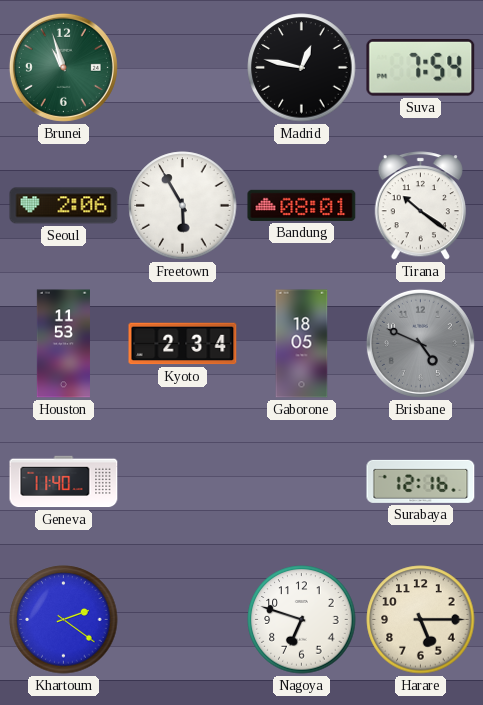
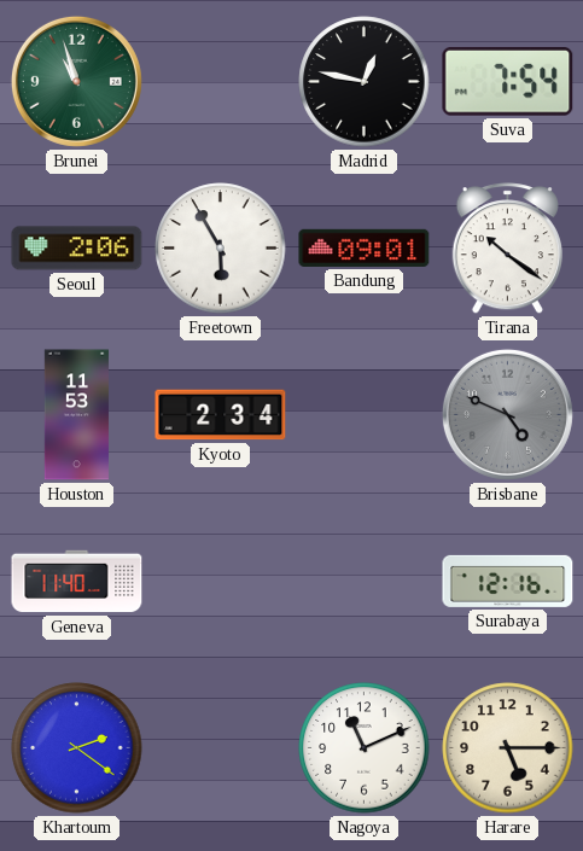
Bandung: 08:01 -> 09:01
Gaborone: 18:05 -> none
Nagoya: 6:48 -> 11:11
